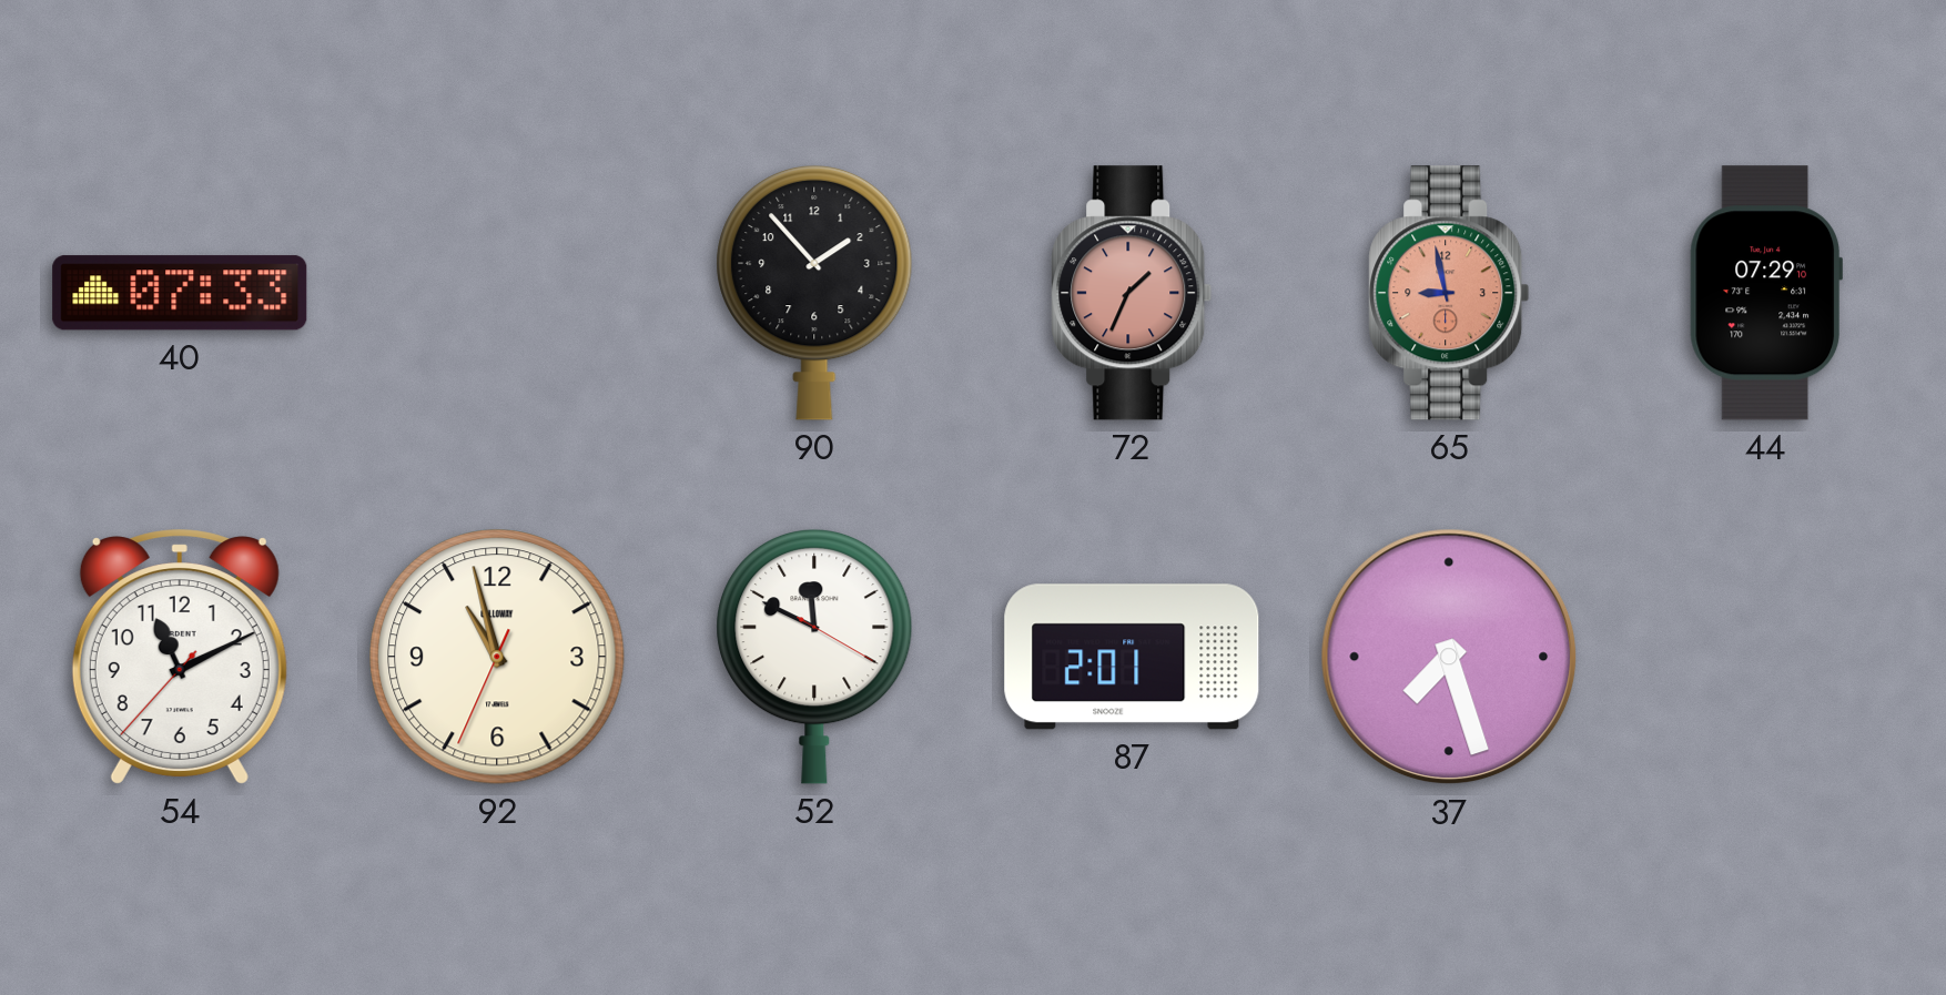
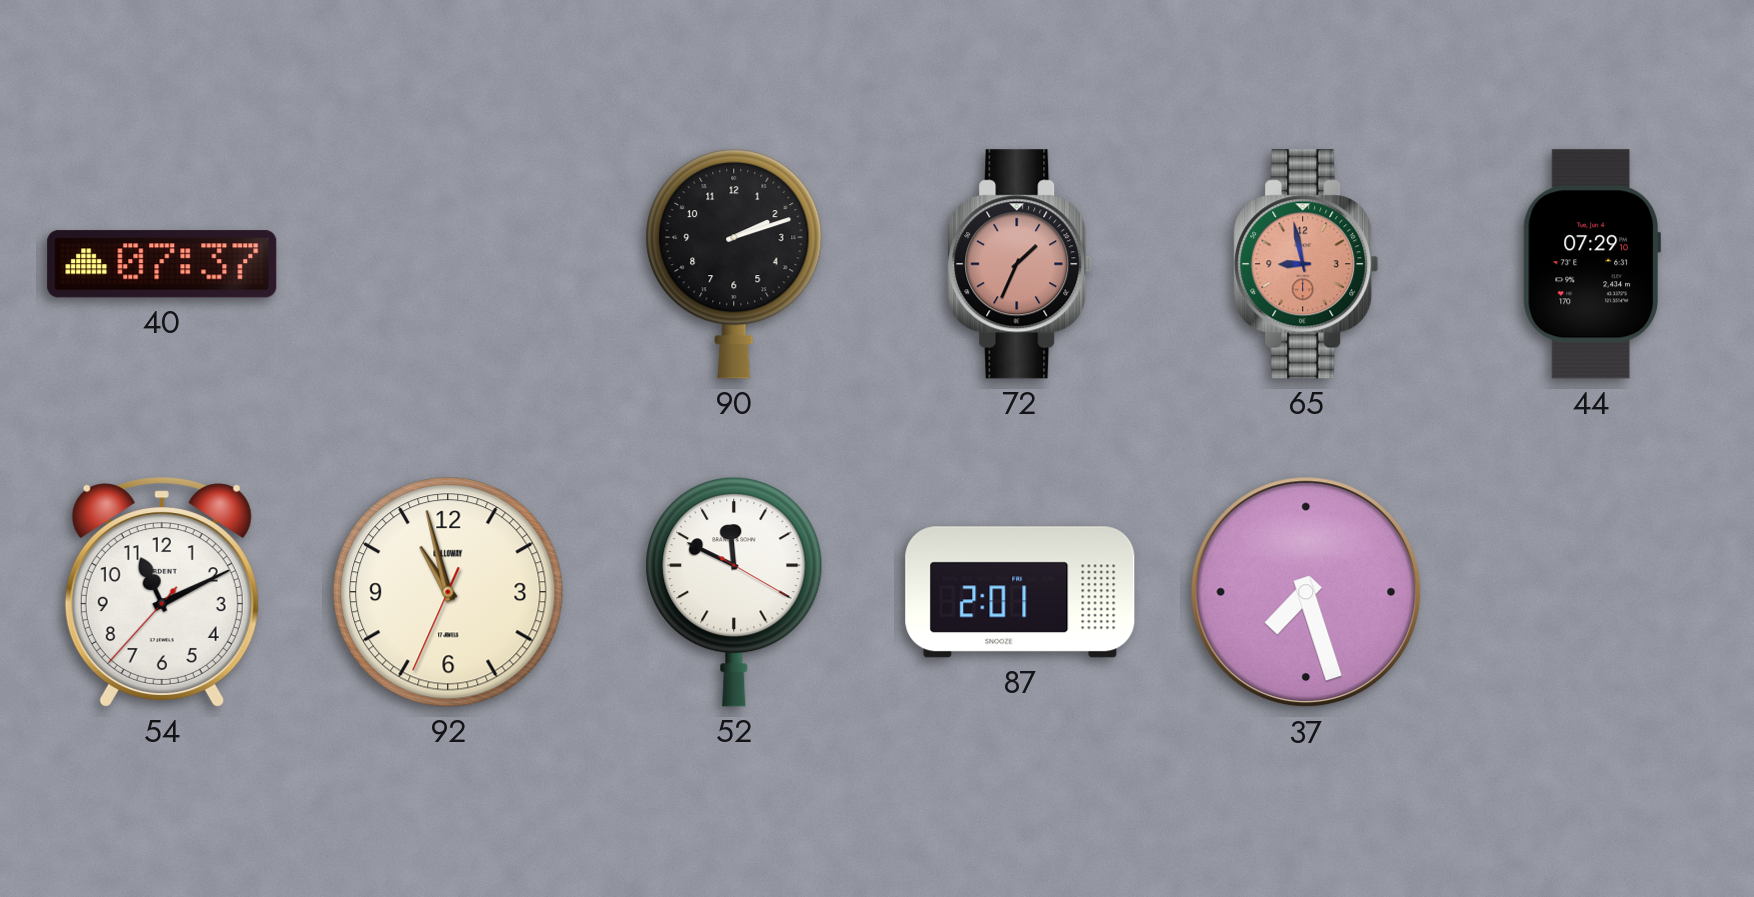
40: 07:33 -> 07:37
90: 1:53 -> 2:12
